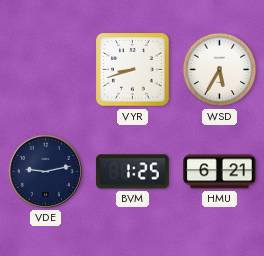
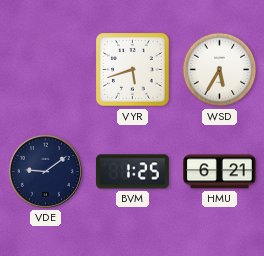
VYR: 8:42 -> 5:42
VDE: 9:13 -> 9:09
